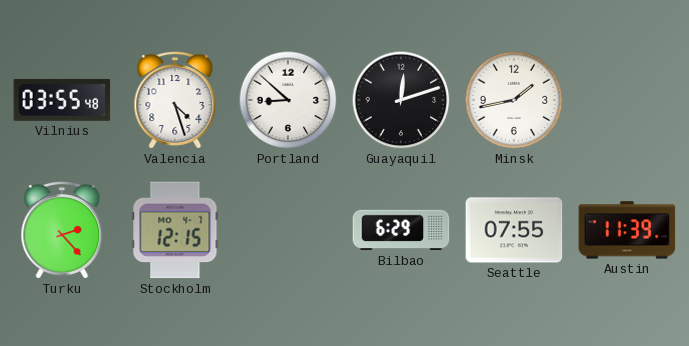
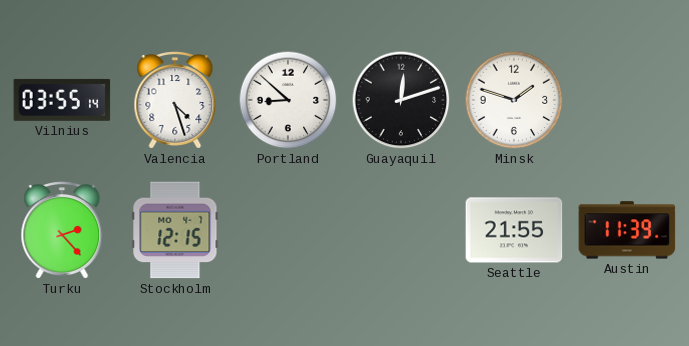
Vilnius: 03:55:48 -> 03:55:14
Minsk: 1:43 -> 1:48
Bilbao: 6:29 -> none
Seattle: 07:55 -> 21:55
